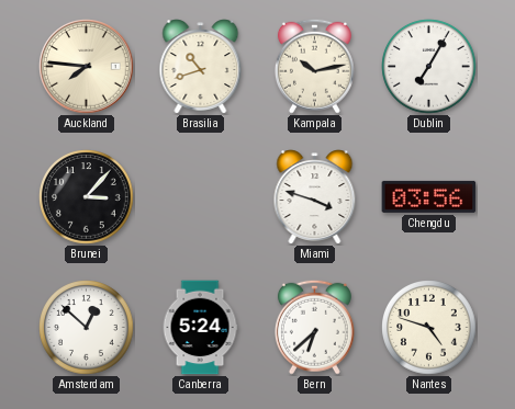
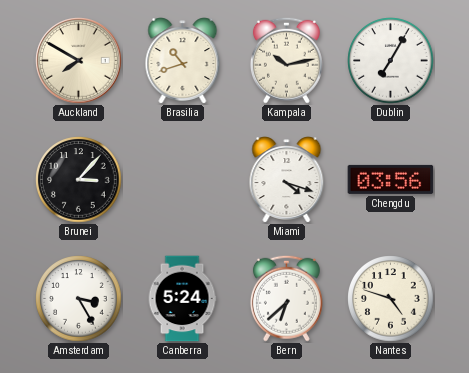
Auckland: 7:46 -> 7:50
Miami: 3:48 -> 4:18
Amsterdam: 12:52 -> 3:25
